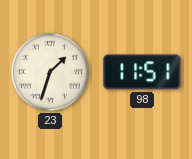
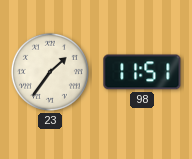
23: 1:33 -> 1:36
